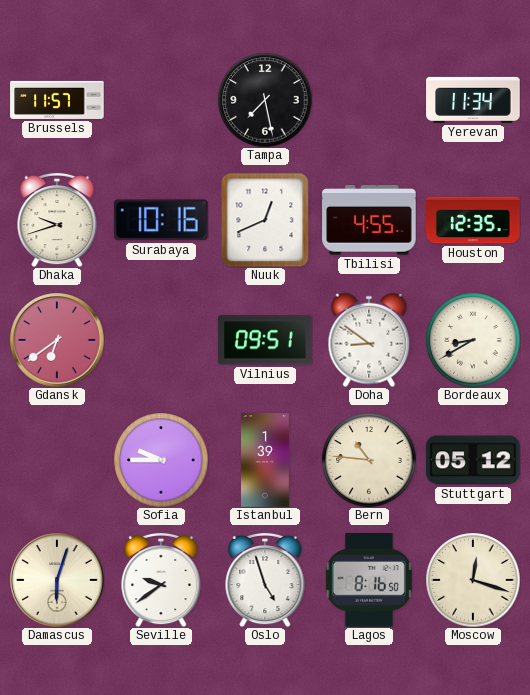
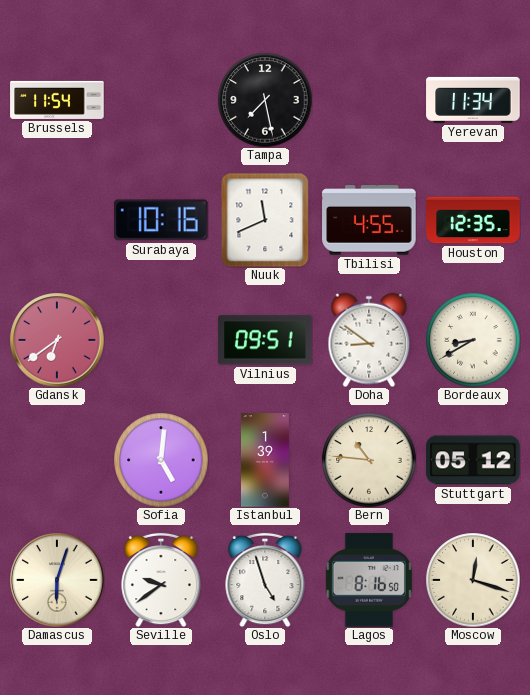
Brussels: 11:57 -> 11:54
Dhaka: 9:42 -> none
Nuuk: 12:41 -> 11:41
Sofia: 9:45 -> 5:01
